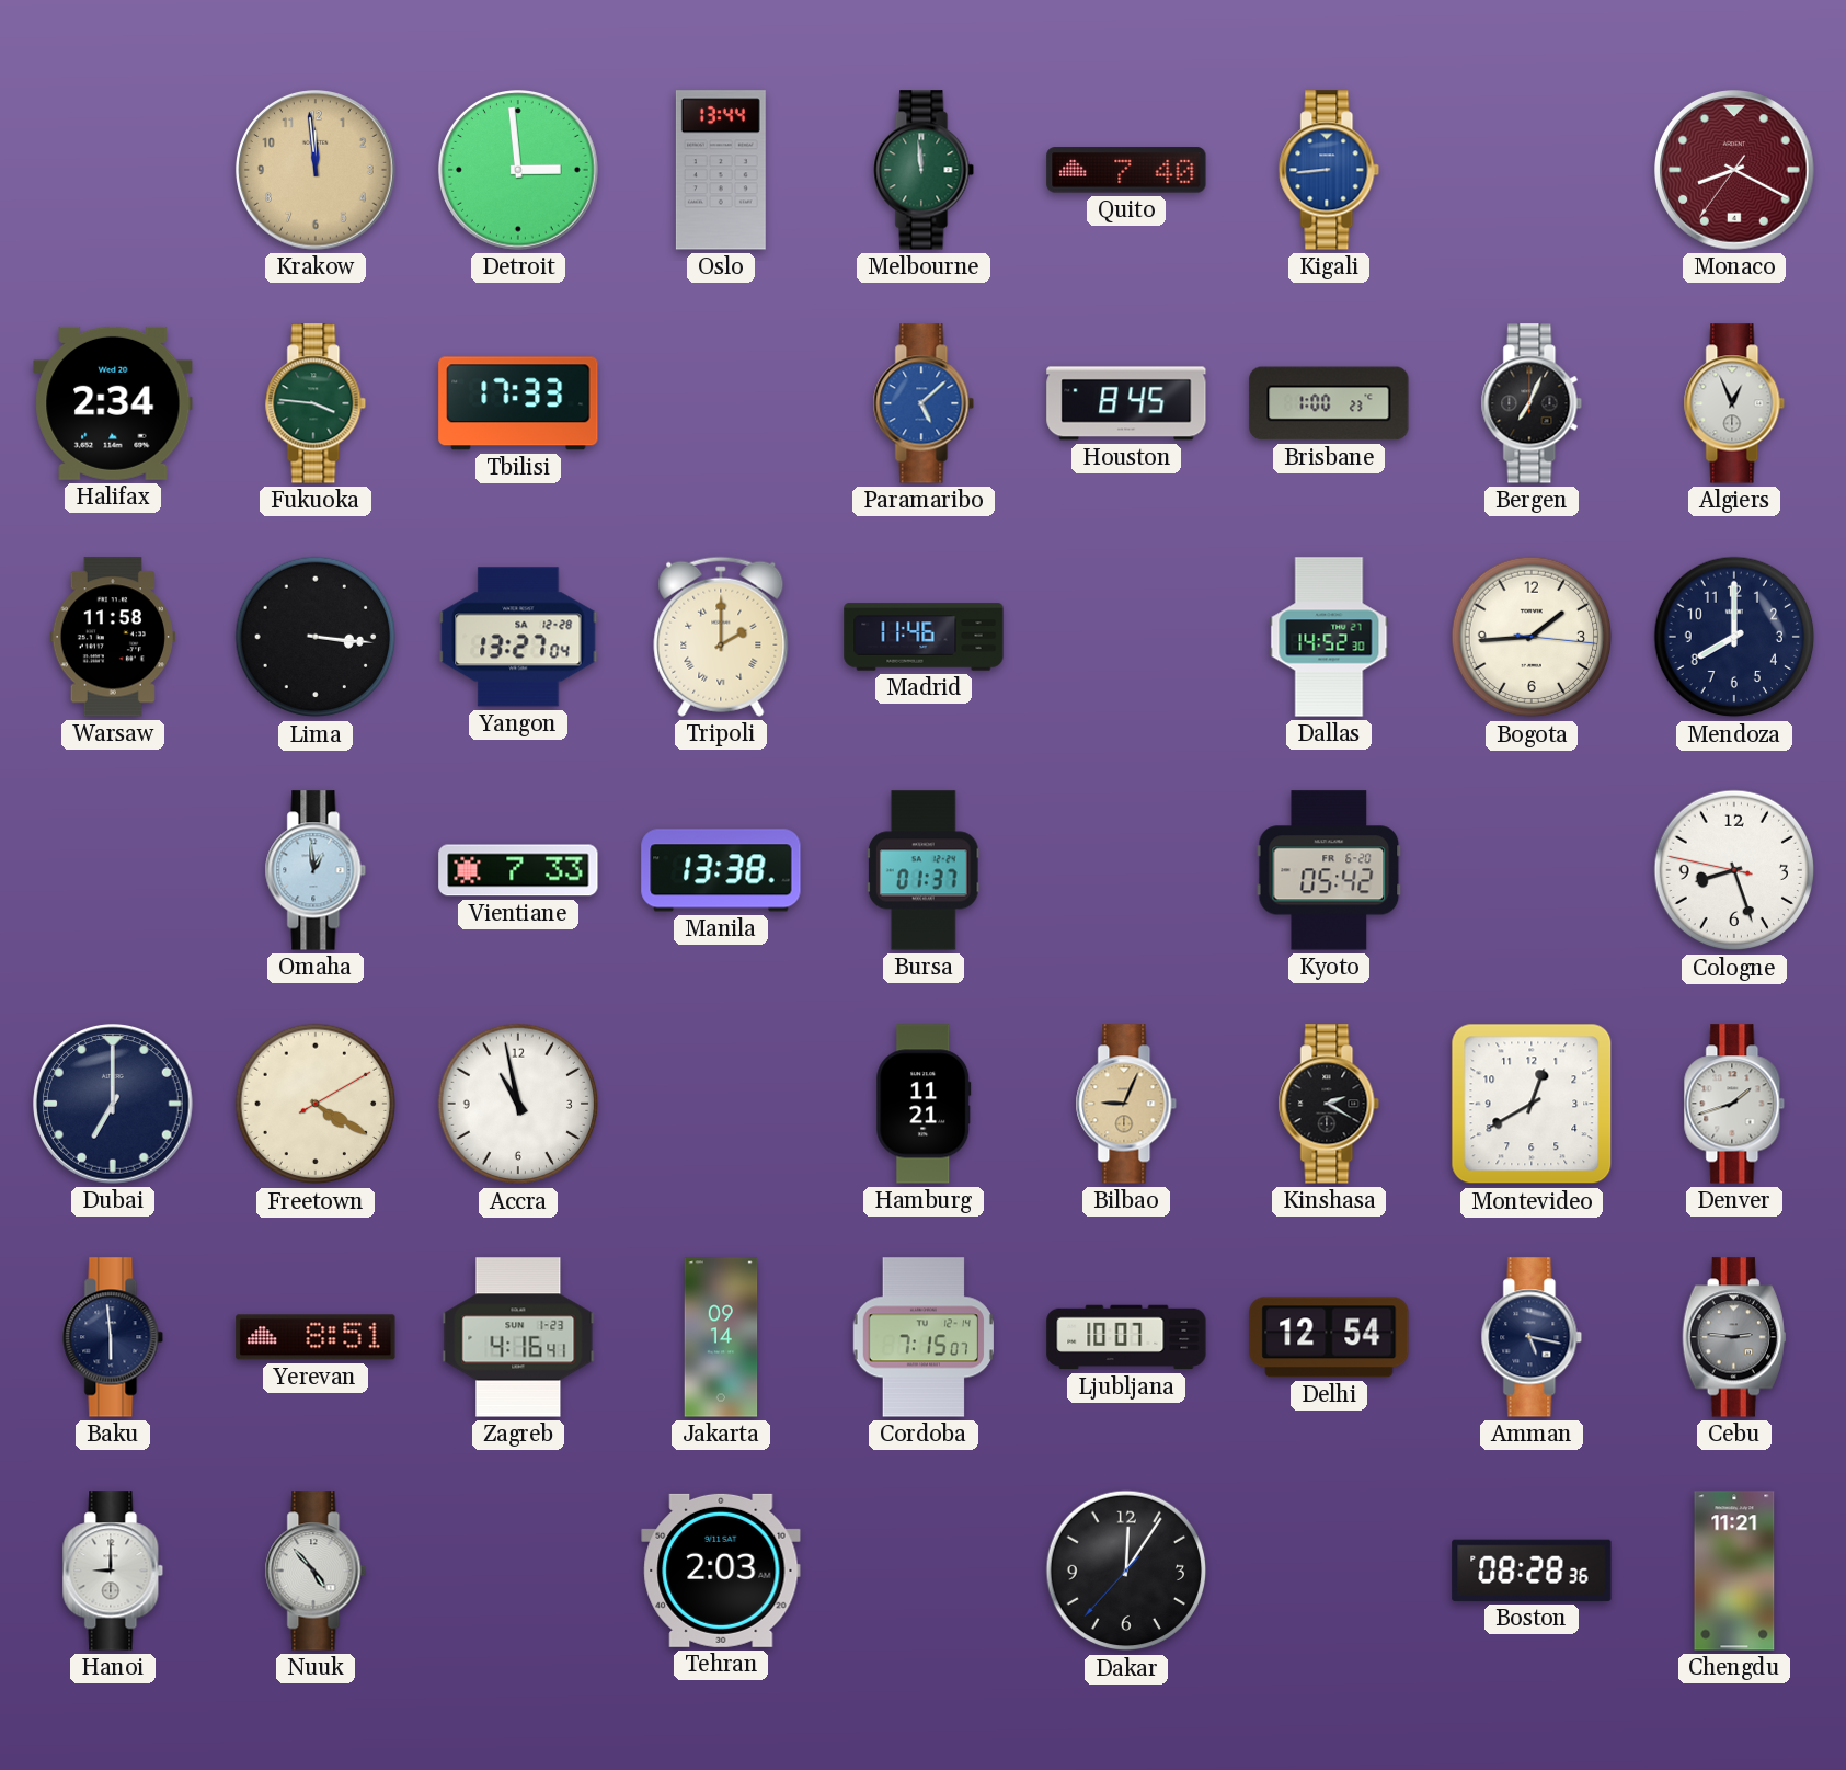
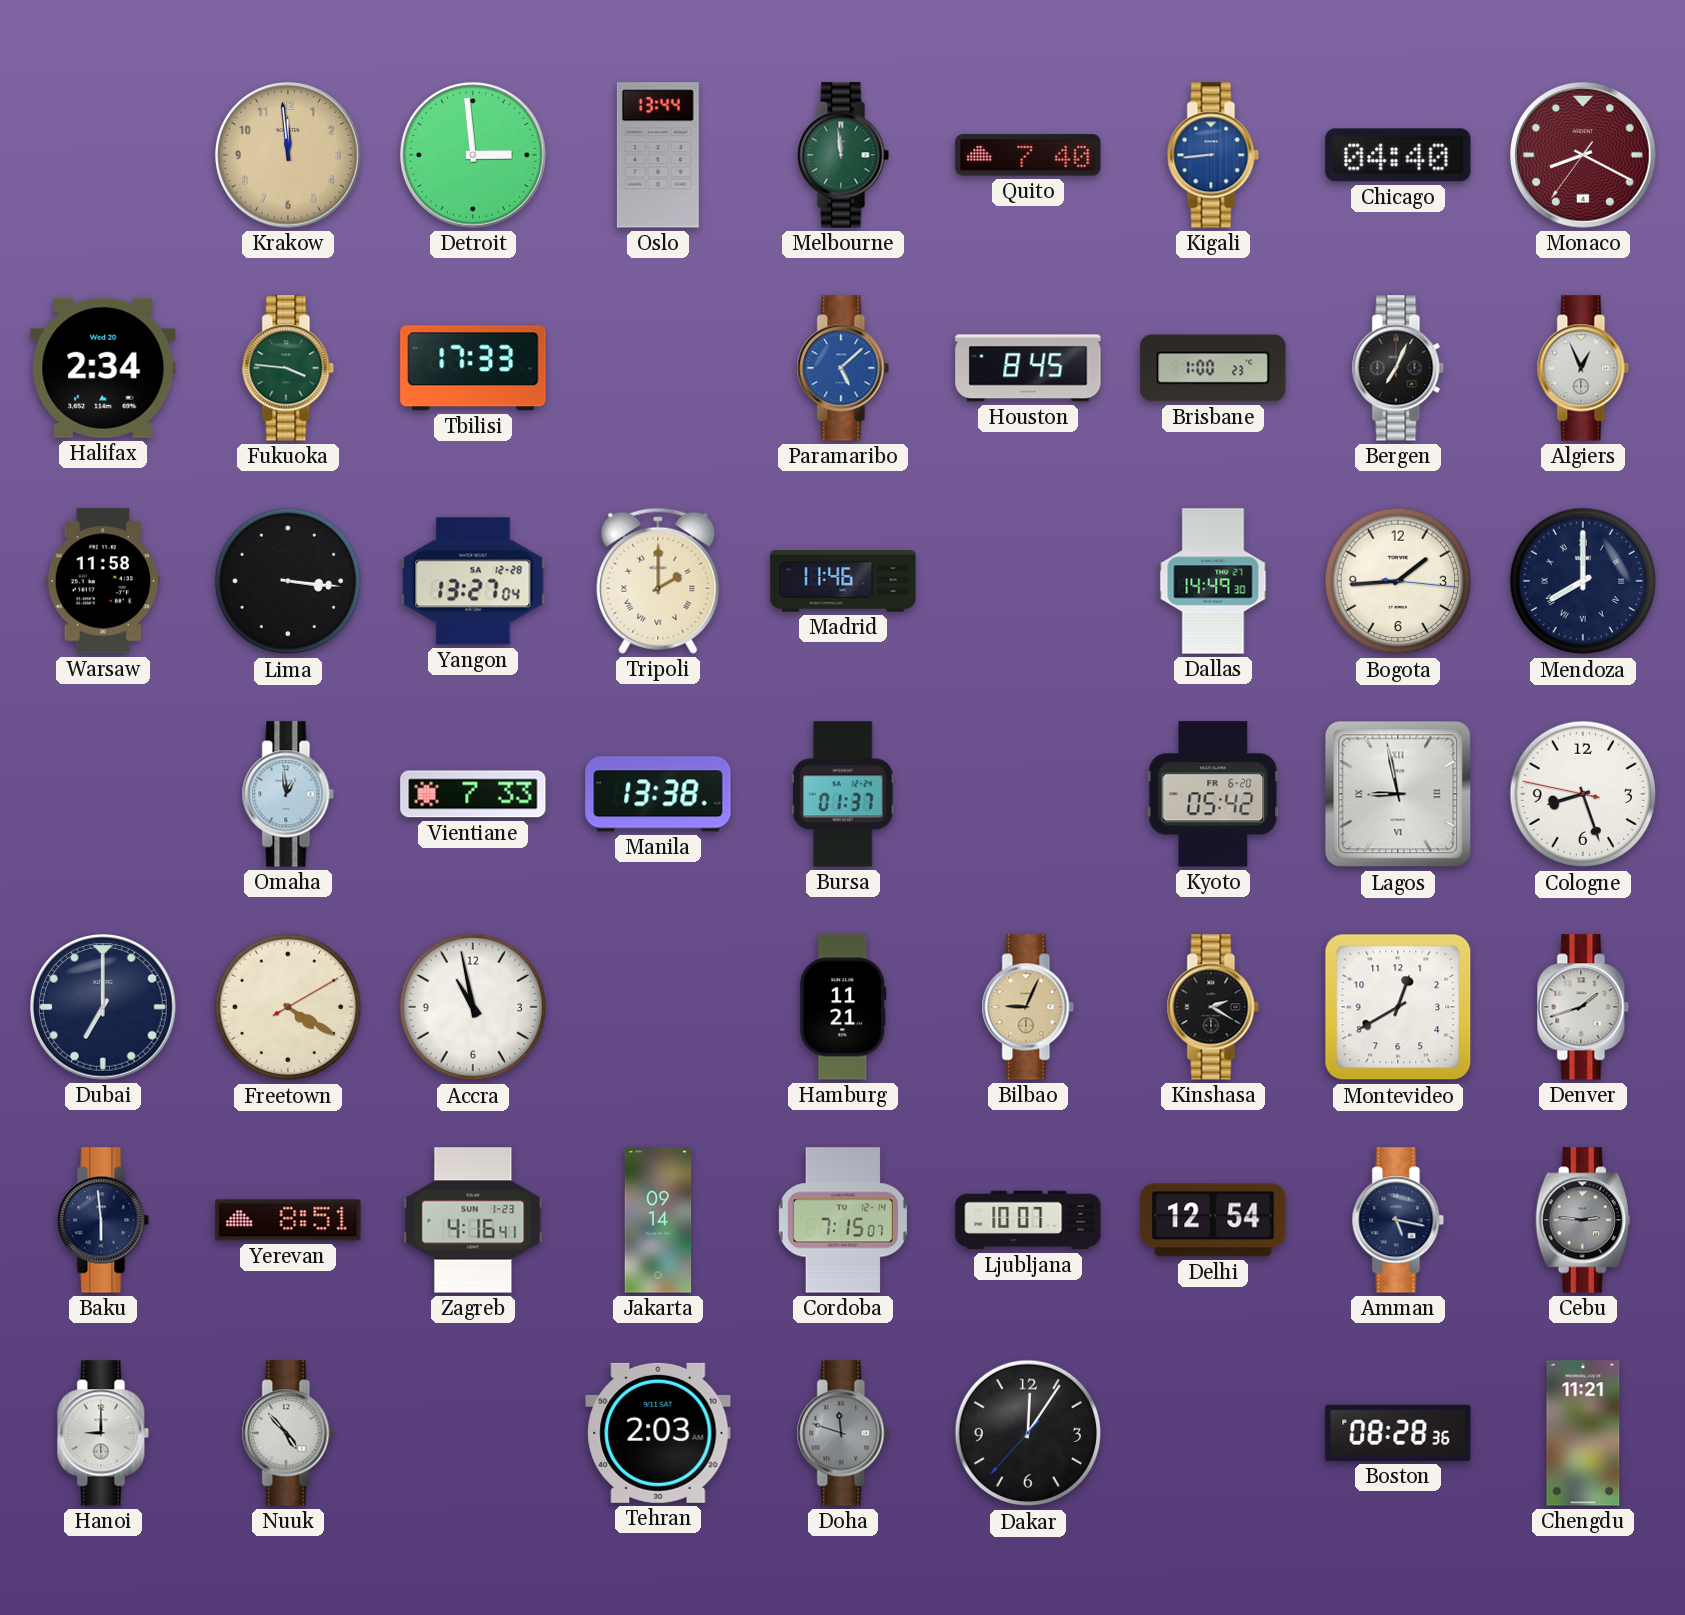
Chicago: none -> 04:40
Dallas: 14:52 -> 14:49
Mendoza numerals: Arabic -> Roman
Lagos: none -> 8:58
Doha: none -> 11:48
